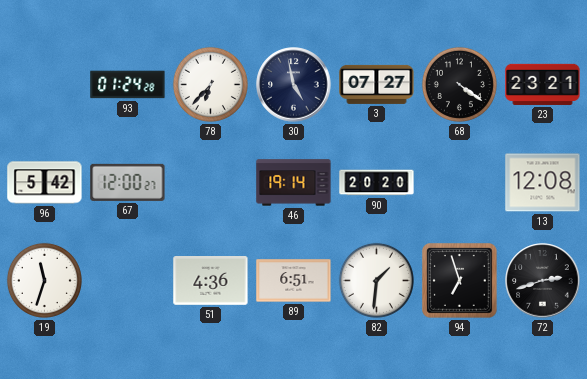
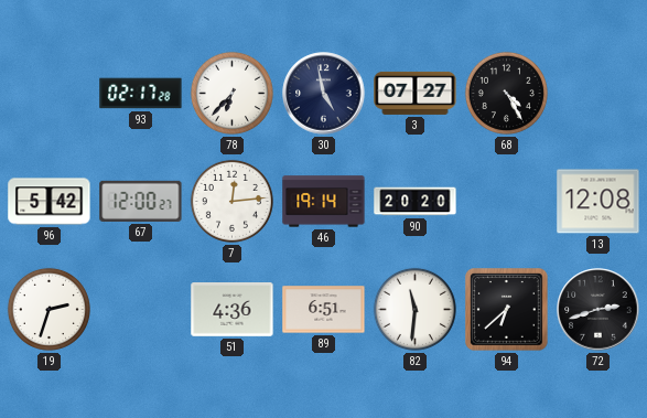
93: 01:24 -> 02:17
68: 4:21 -> 4:25
23: 23:21 -> none
7: none -> 12:14
19: 11:33 -> 2:33
82: 1:31 -> 11:31
94: 6:57 -> 6:38
